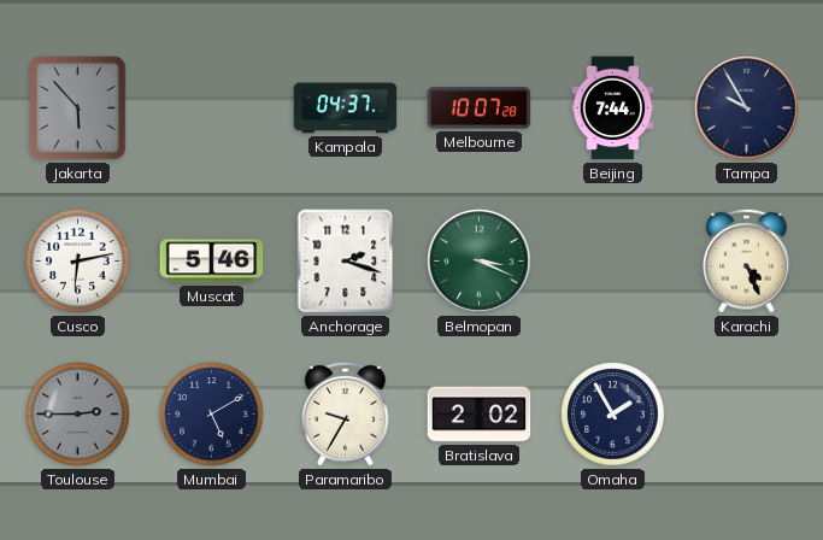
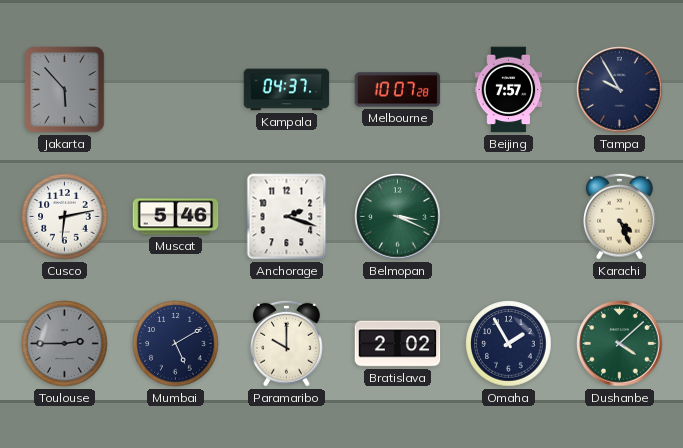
Beijing: 7:44 -> 7:57
Paramaribo: 9:35 -> 10:00
Dushanbe: none -> 4:08
